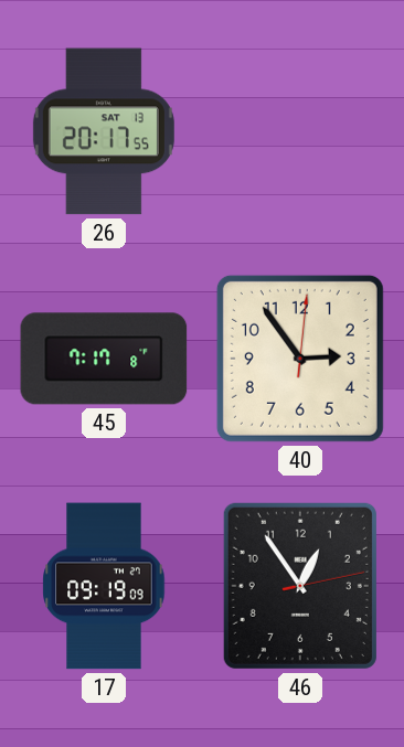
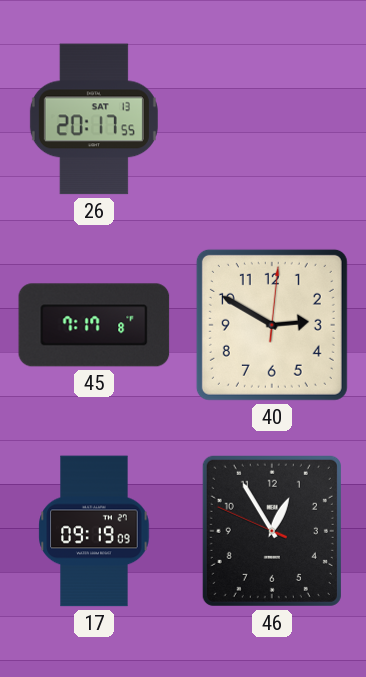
40: 2:54 -> 2:50
46: 12:54:13 -> 12:54:49
